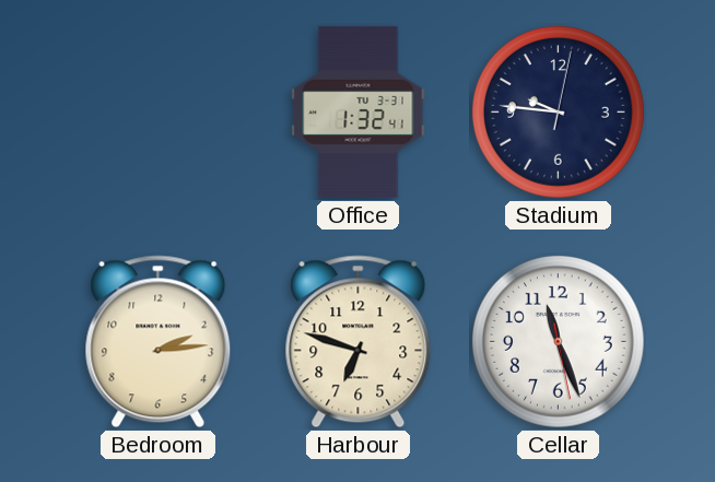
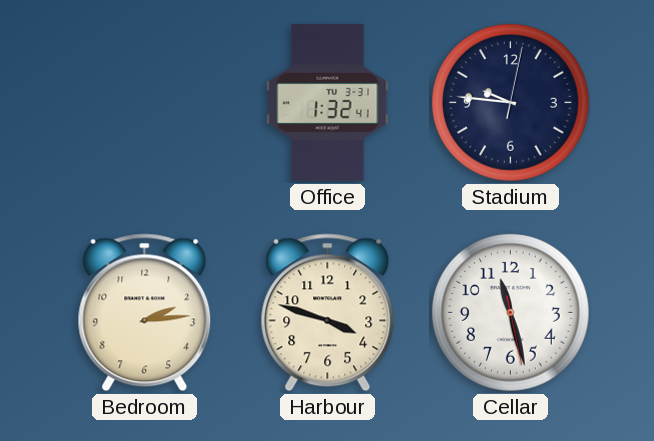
Harbour: 6:48 -> 3:48
Cellar: 11:26 -> 11:27
